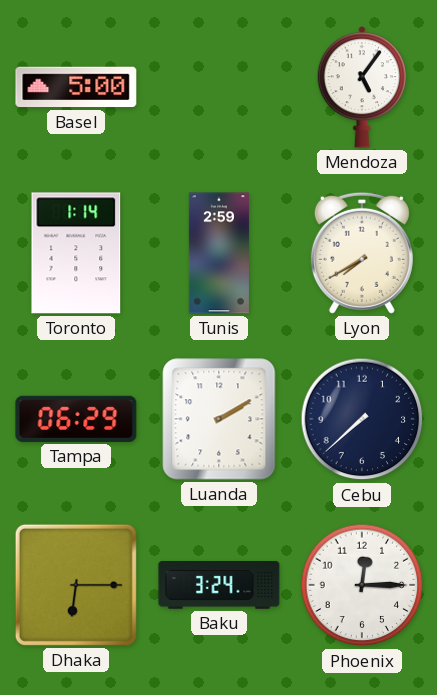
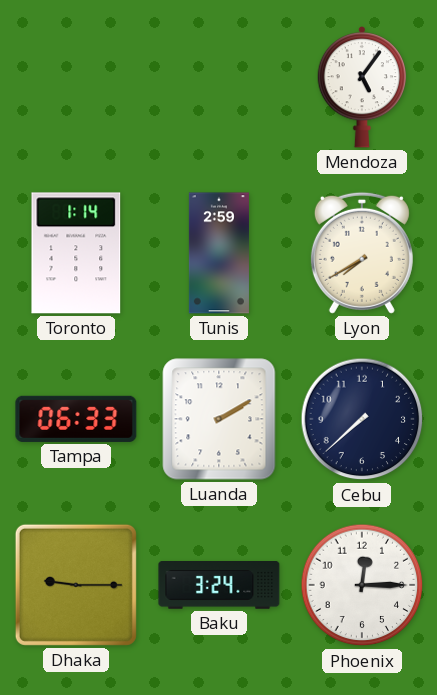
Basel: 5:00 -> none
Tampa: 06:29 -> 06:33
Dhaka: 6:15 -> 9:15
